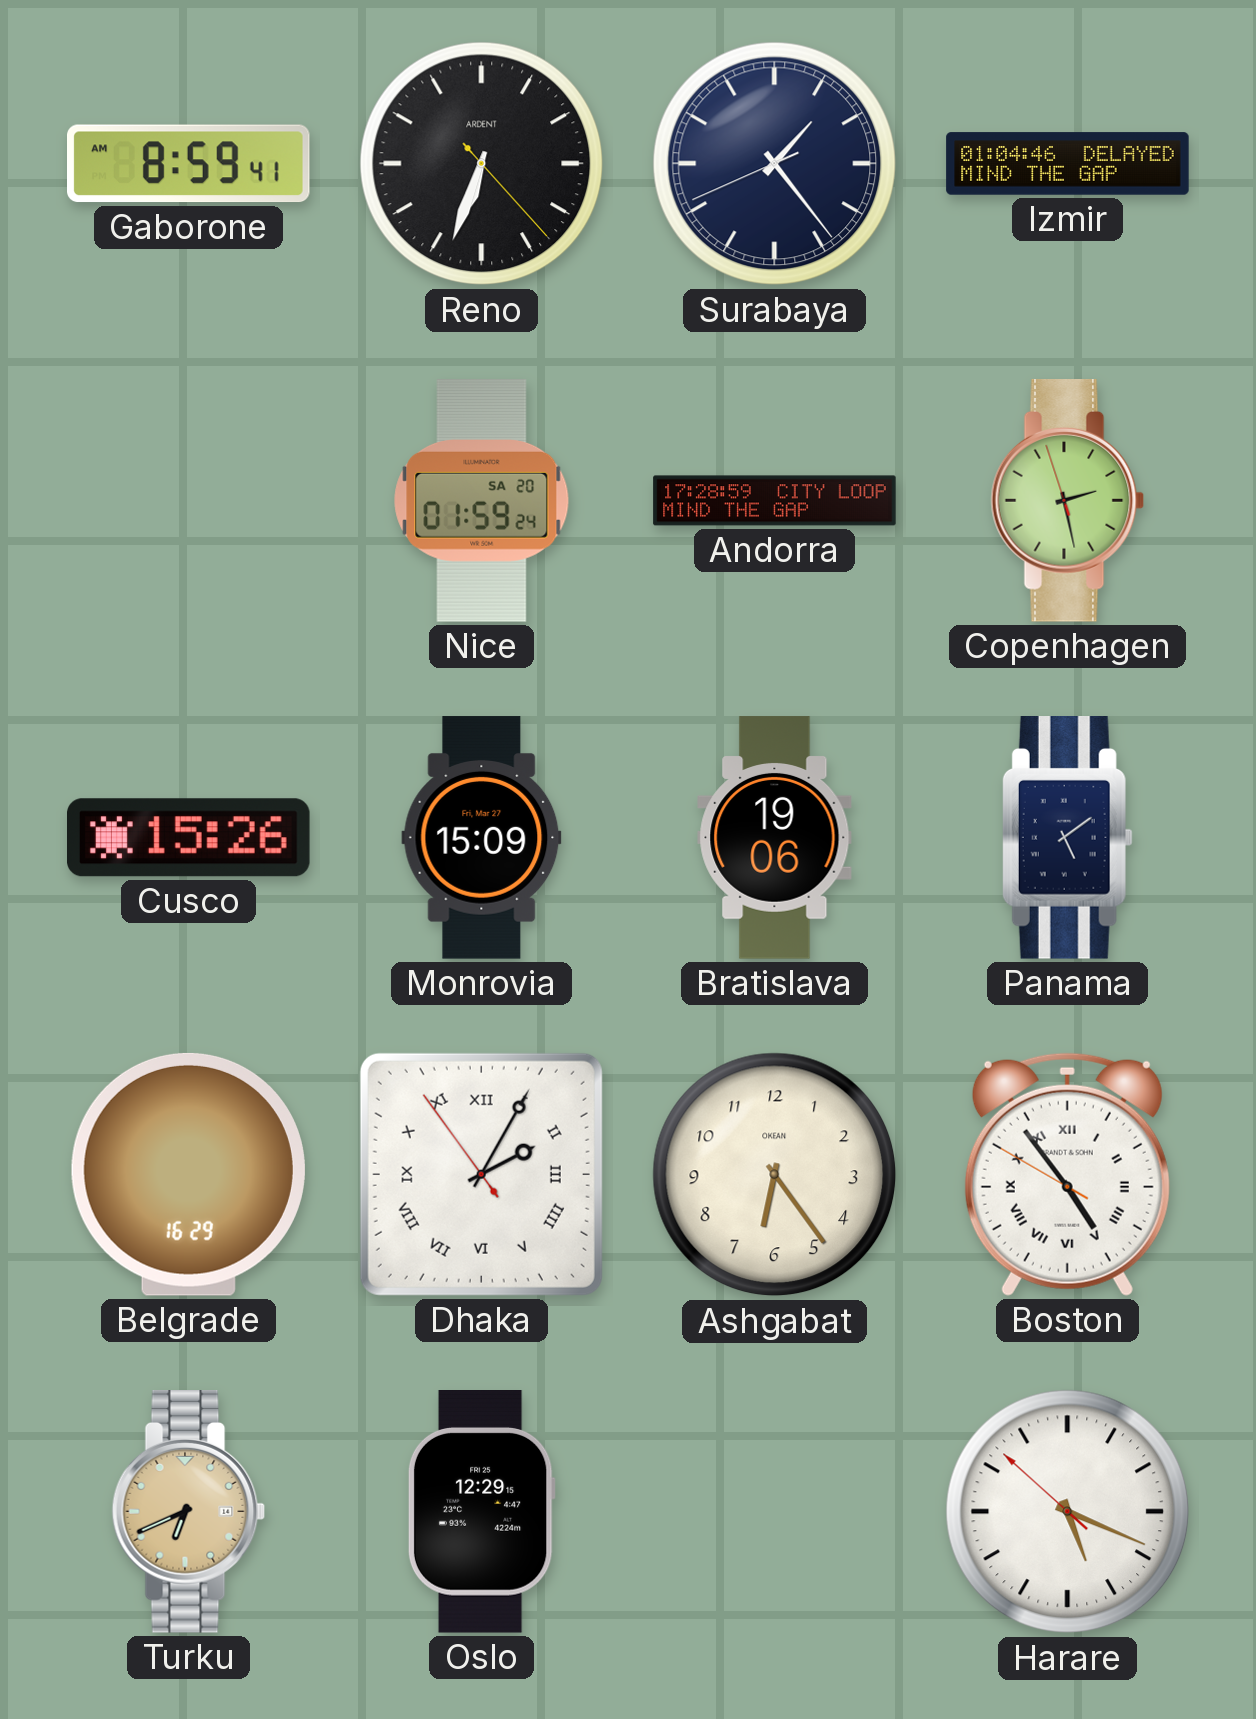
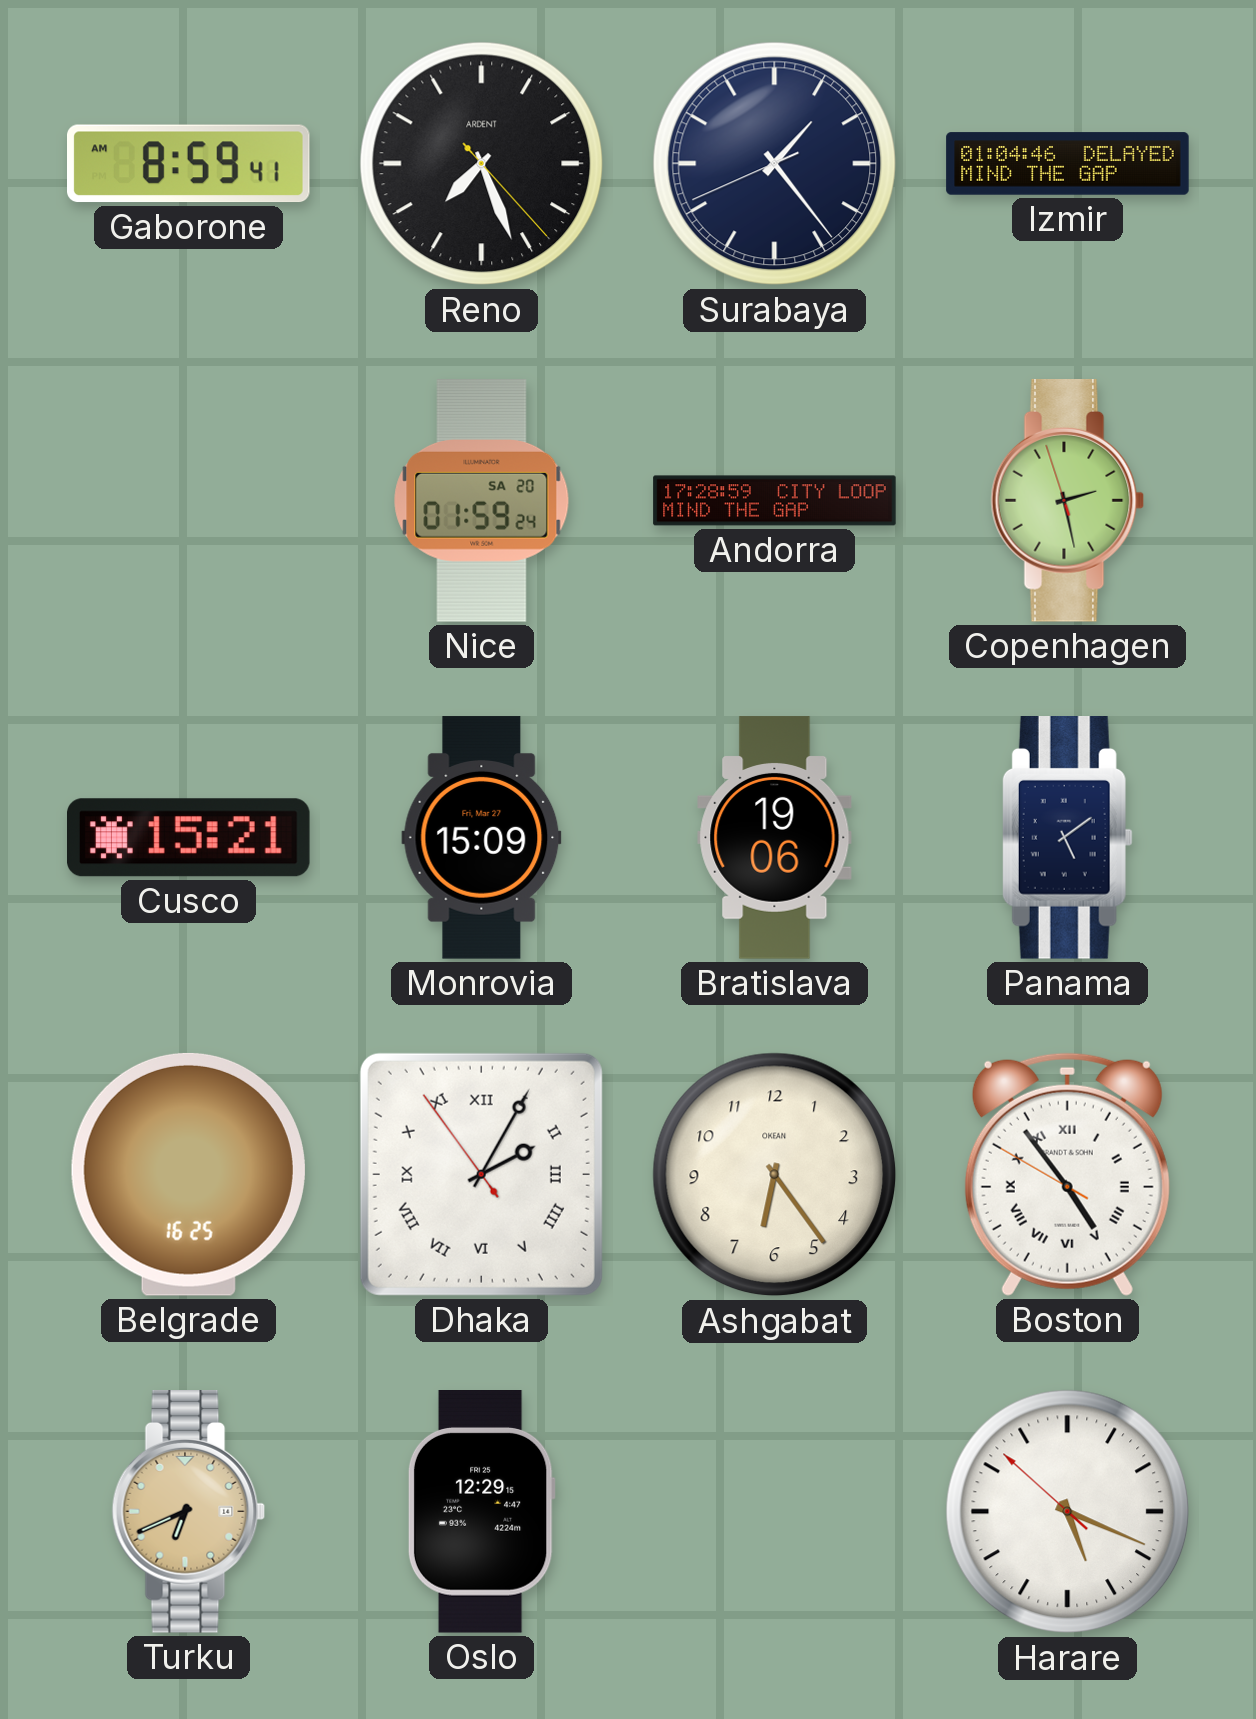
Reno: 6:33 -> 7:26
Cusco: 15:26 -> 15:21
Belgrade: 16:29 -> 16:25
